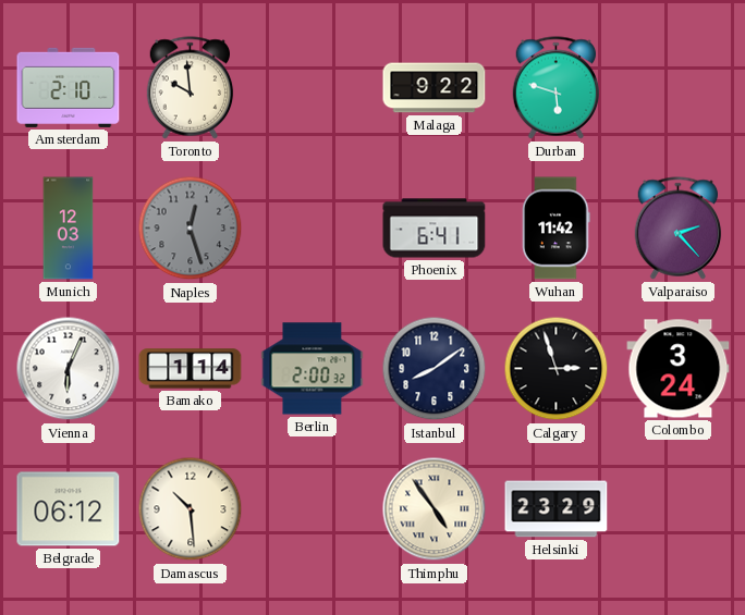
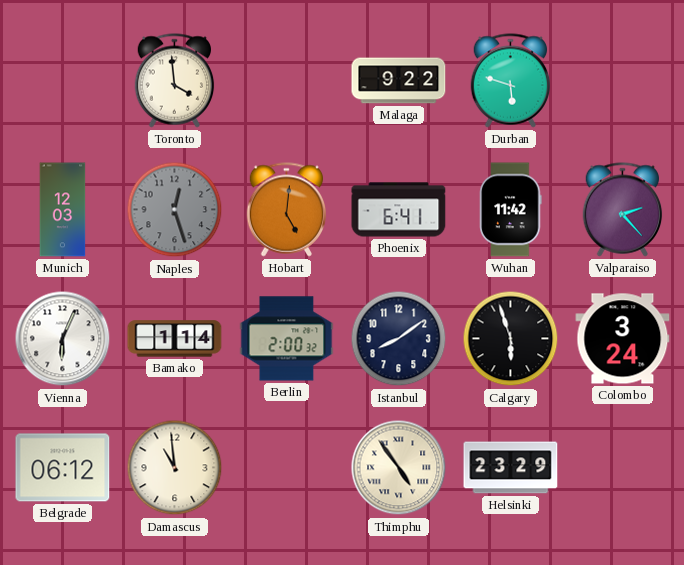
Amsterdam: 2:10 -> none
Toronto: 9:59 -> 3:59
Hobart: none -> 5:01
Calgary: 2:57 -> 5:57
Damascus: 10:29 -> 10:59
